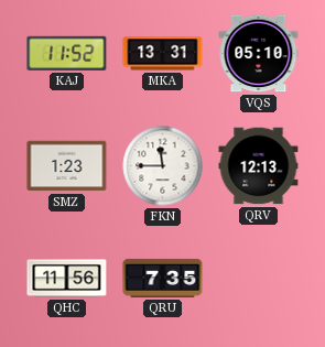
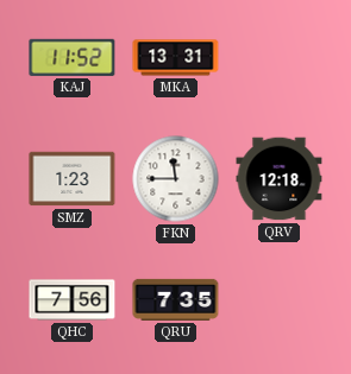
VQS: 05:10 -> none
QRV: 12:13 -> 12:18
QHC: 11:56 -> 7:56
